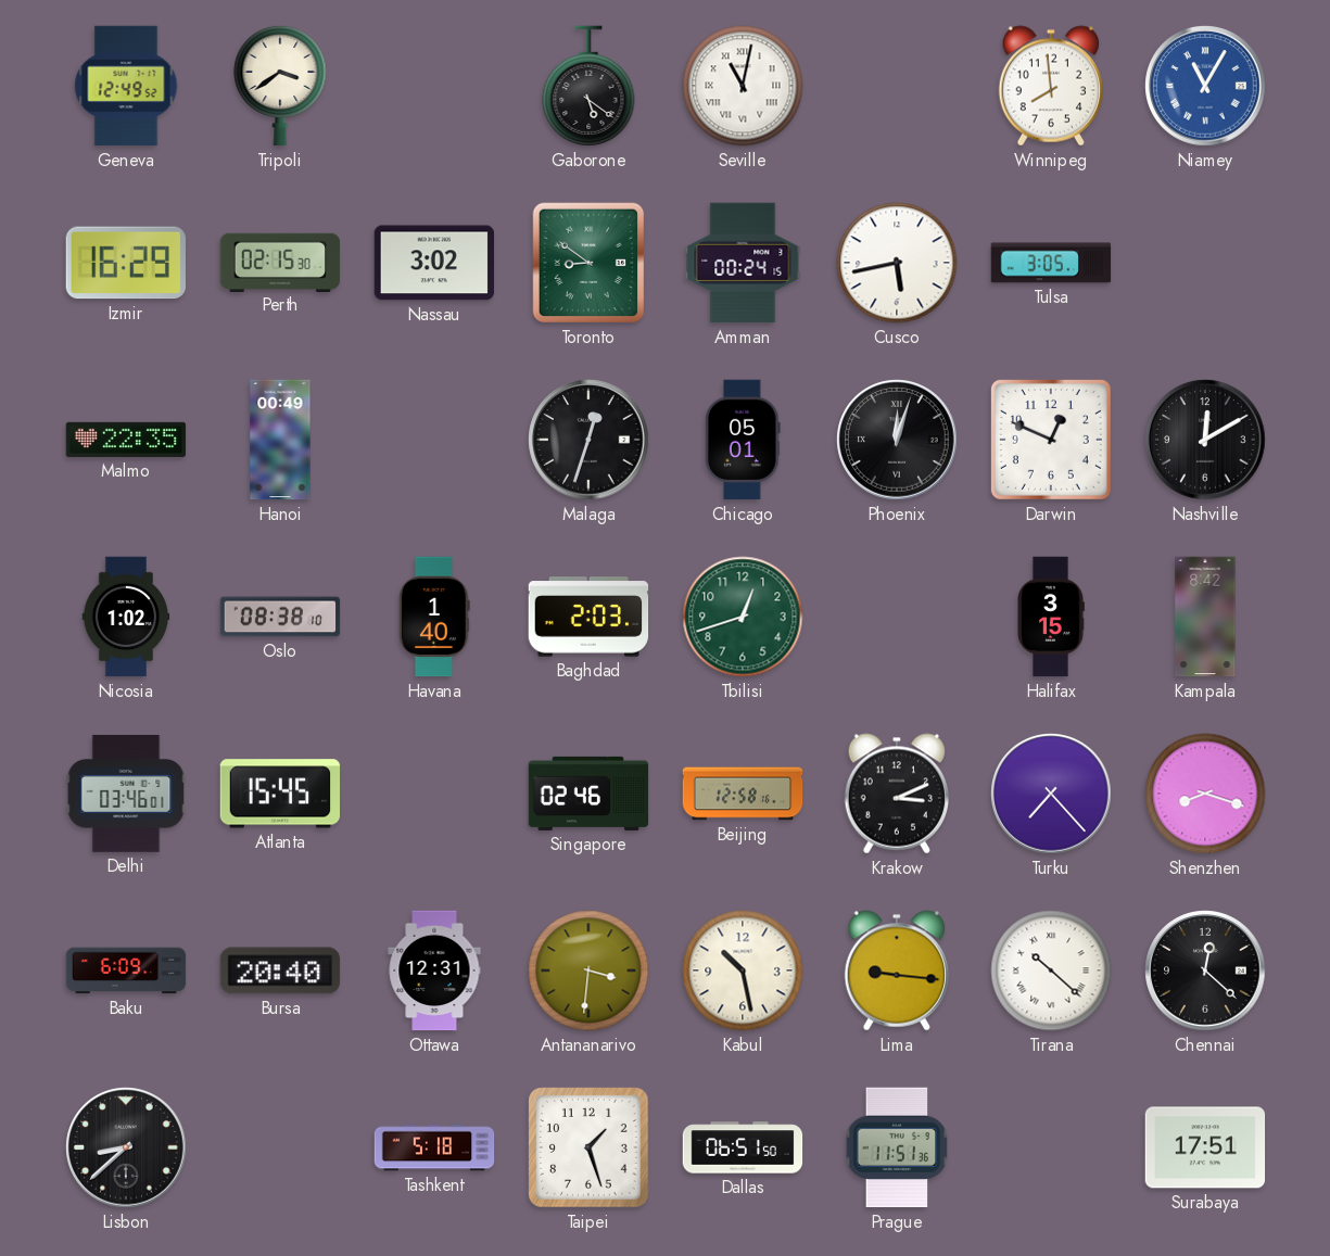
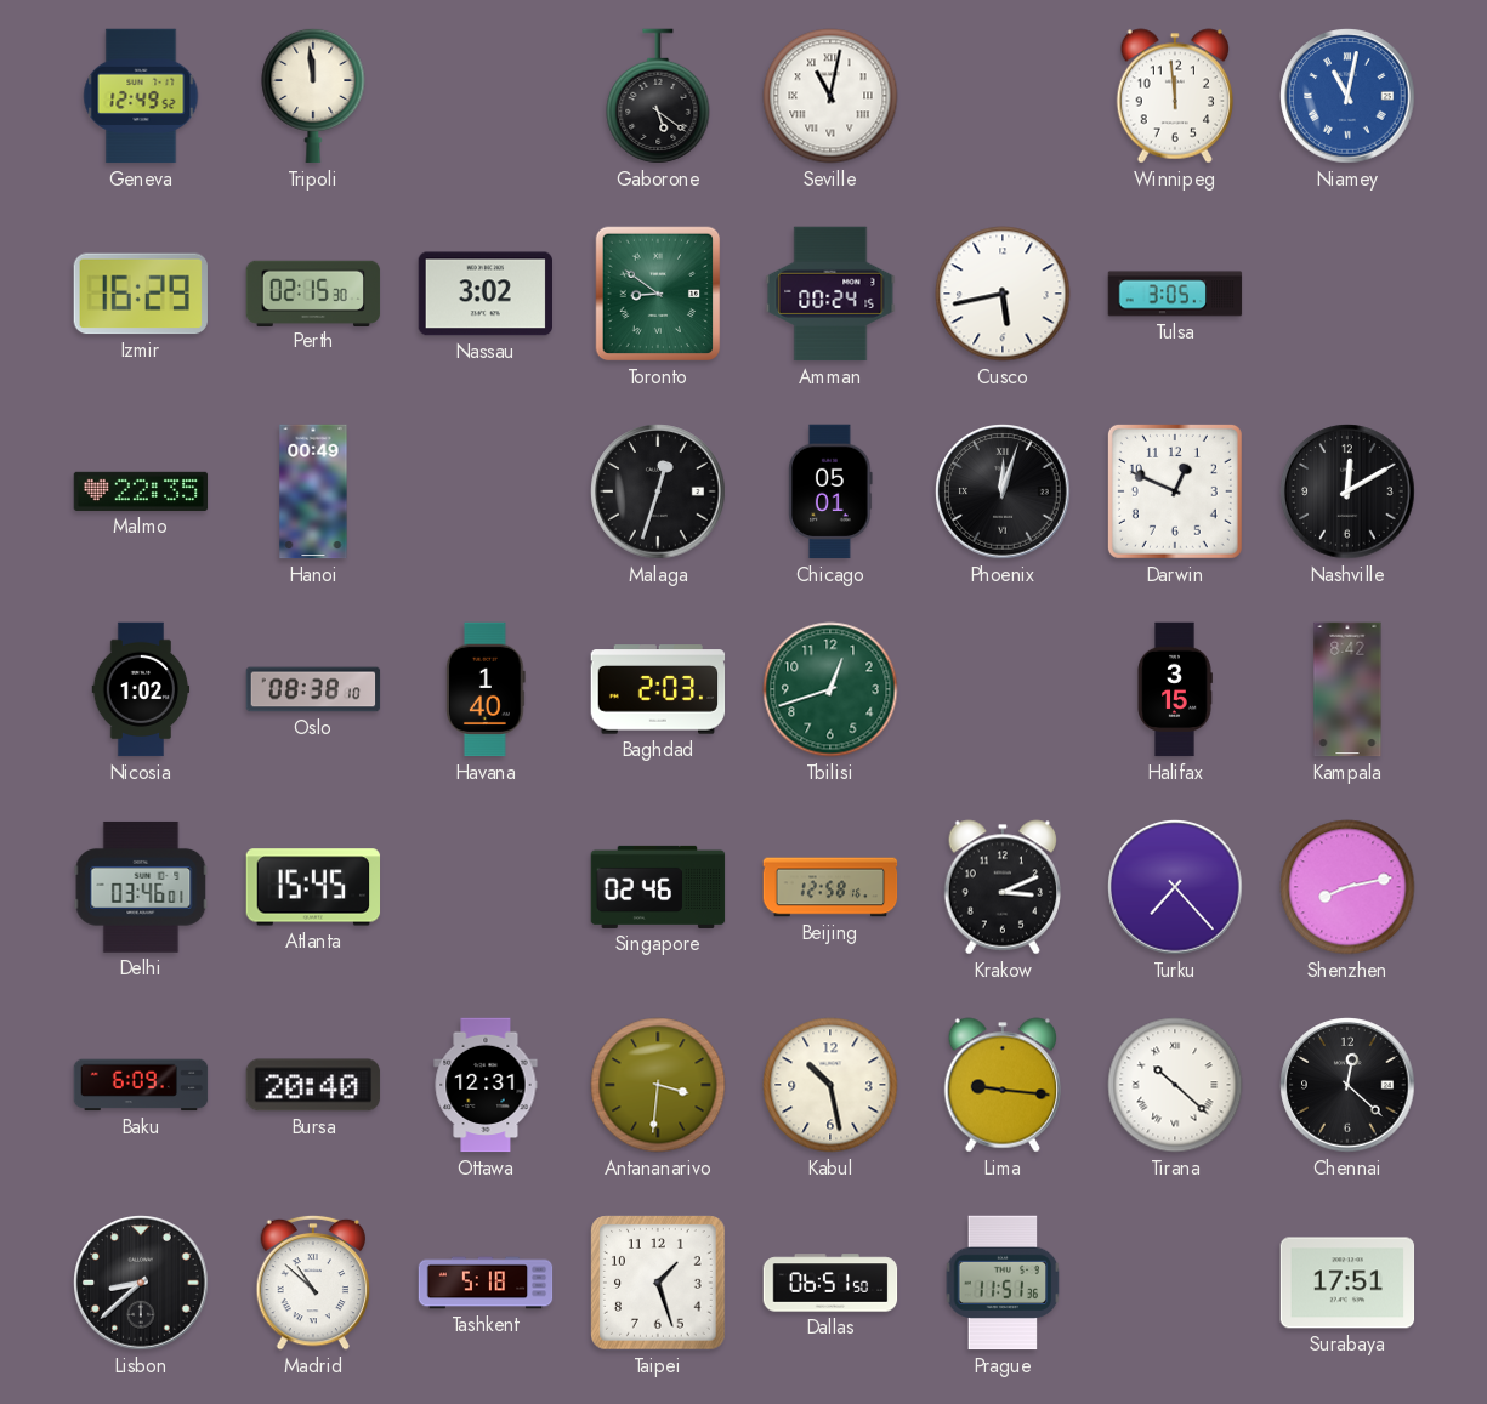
Tripoli: 3:39 -> 11:59
Winnipeg: 7:59 -> 11:59
Niamey: 11:05 -> 11:02
Shenzhen: 8:18 -> 8:13
Madrid: none -> 10:52
